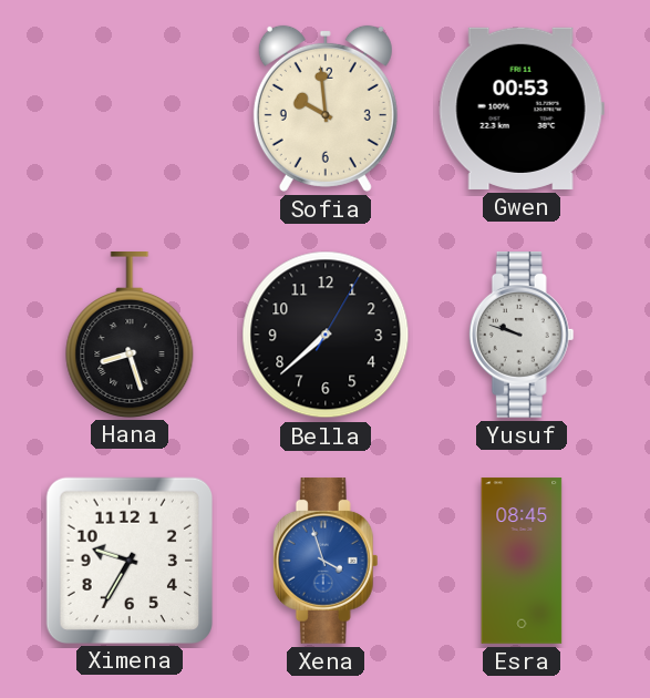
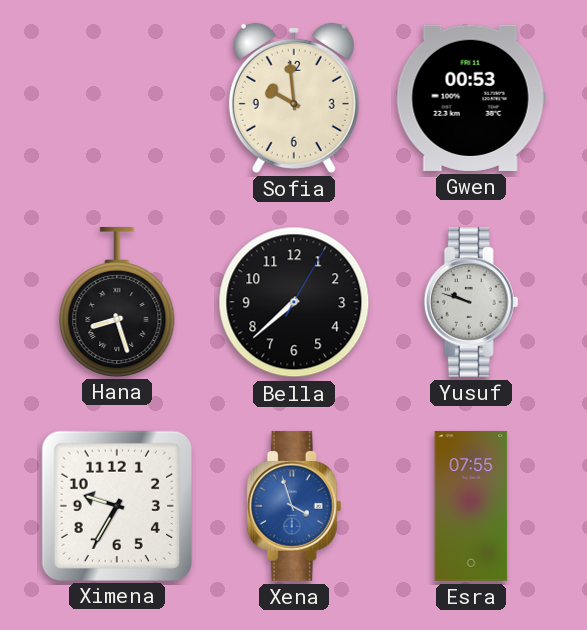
Esra: 08:45 -> 07:55
